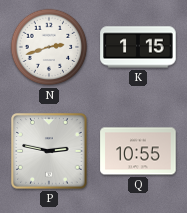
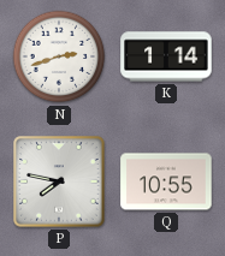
K: 1:15 -> 1:14
P: 2:47 -> 7:47
